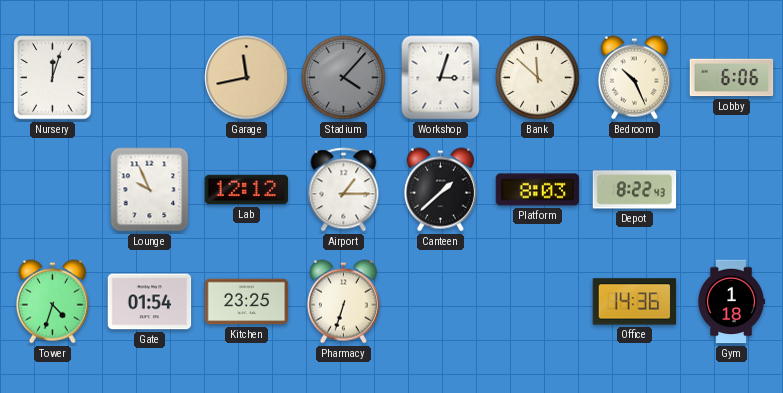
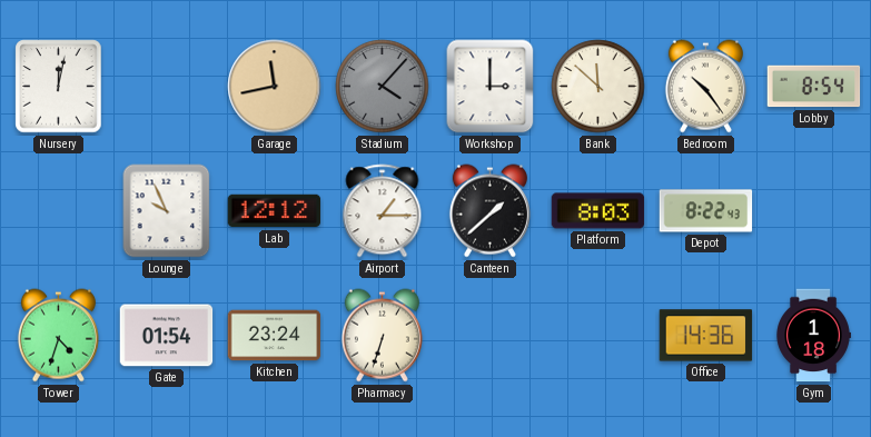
Nursery: 12:03 -> 12:02
Workshop: 3:03 -> 3:00
Bedroom: 10:26 -> 10:24
Lobby: 6:06 -> 8:54
Kitchen: 23:25 -> 23:24
